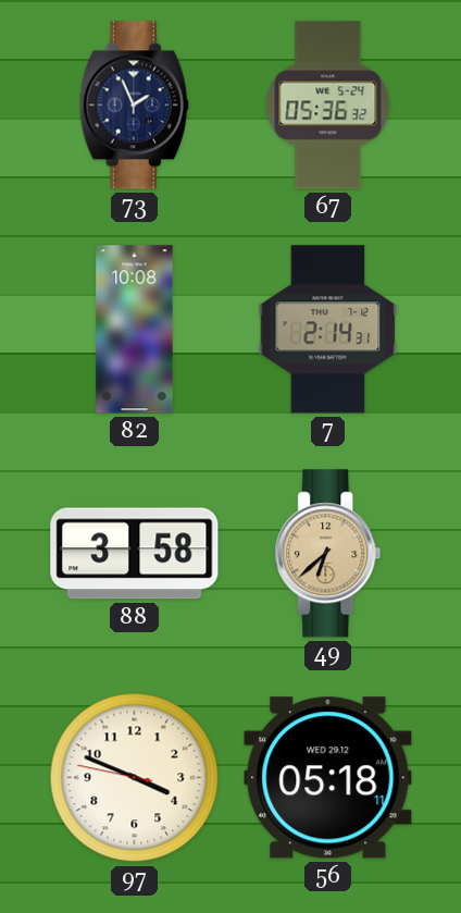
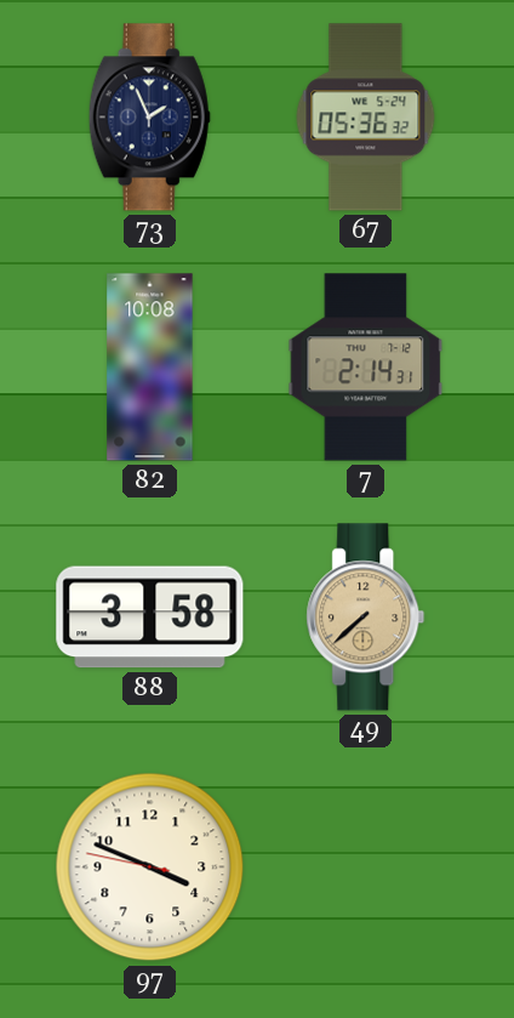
49: 6:38 -> 7:38
56: 05:18 -> none
